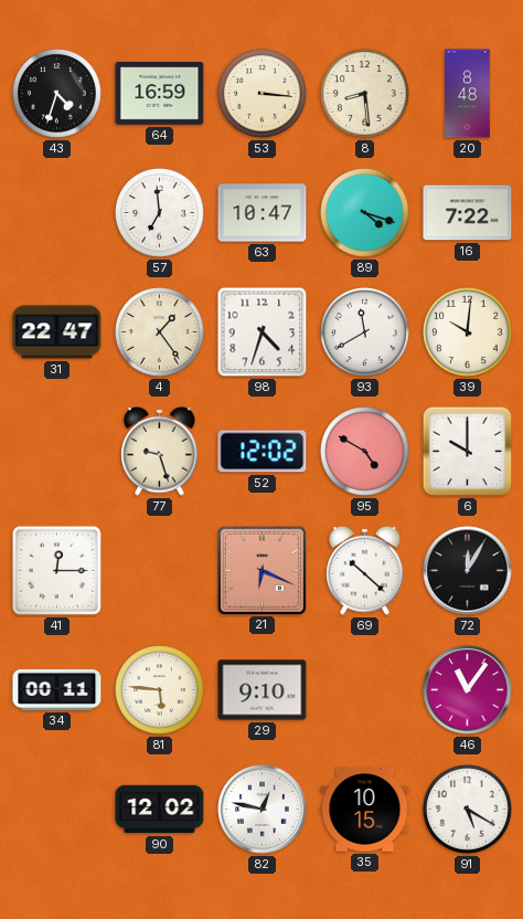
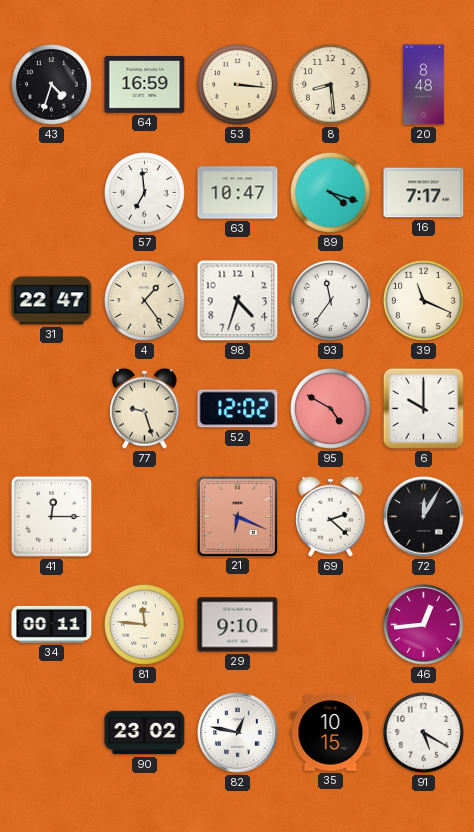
16: 7:22 -> 7:17
93: 11:40 -> 11:36
39: 10:01 -> 11:19
69: 10:22 -> 2:22
81: 5:46 -> 11:46
46: 11:06 -> 12:44
90: 12:02 -> 23:02
